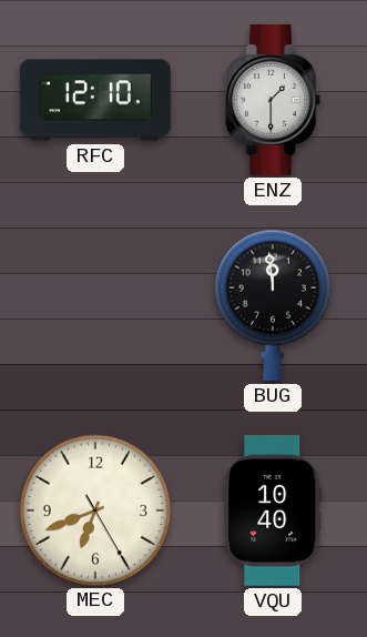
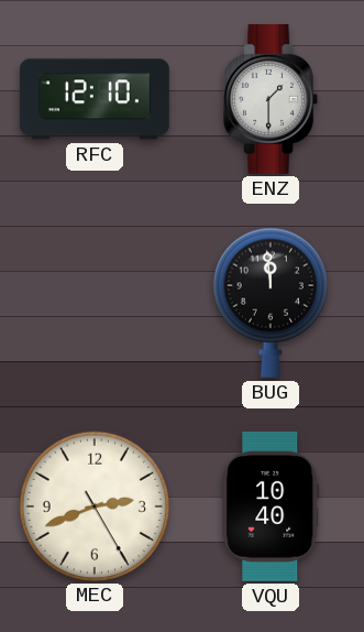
MEC: 6:41 -> 2:41
